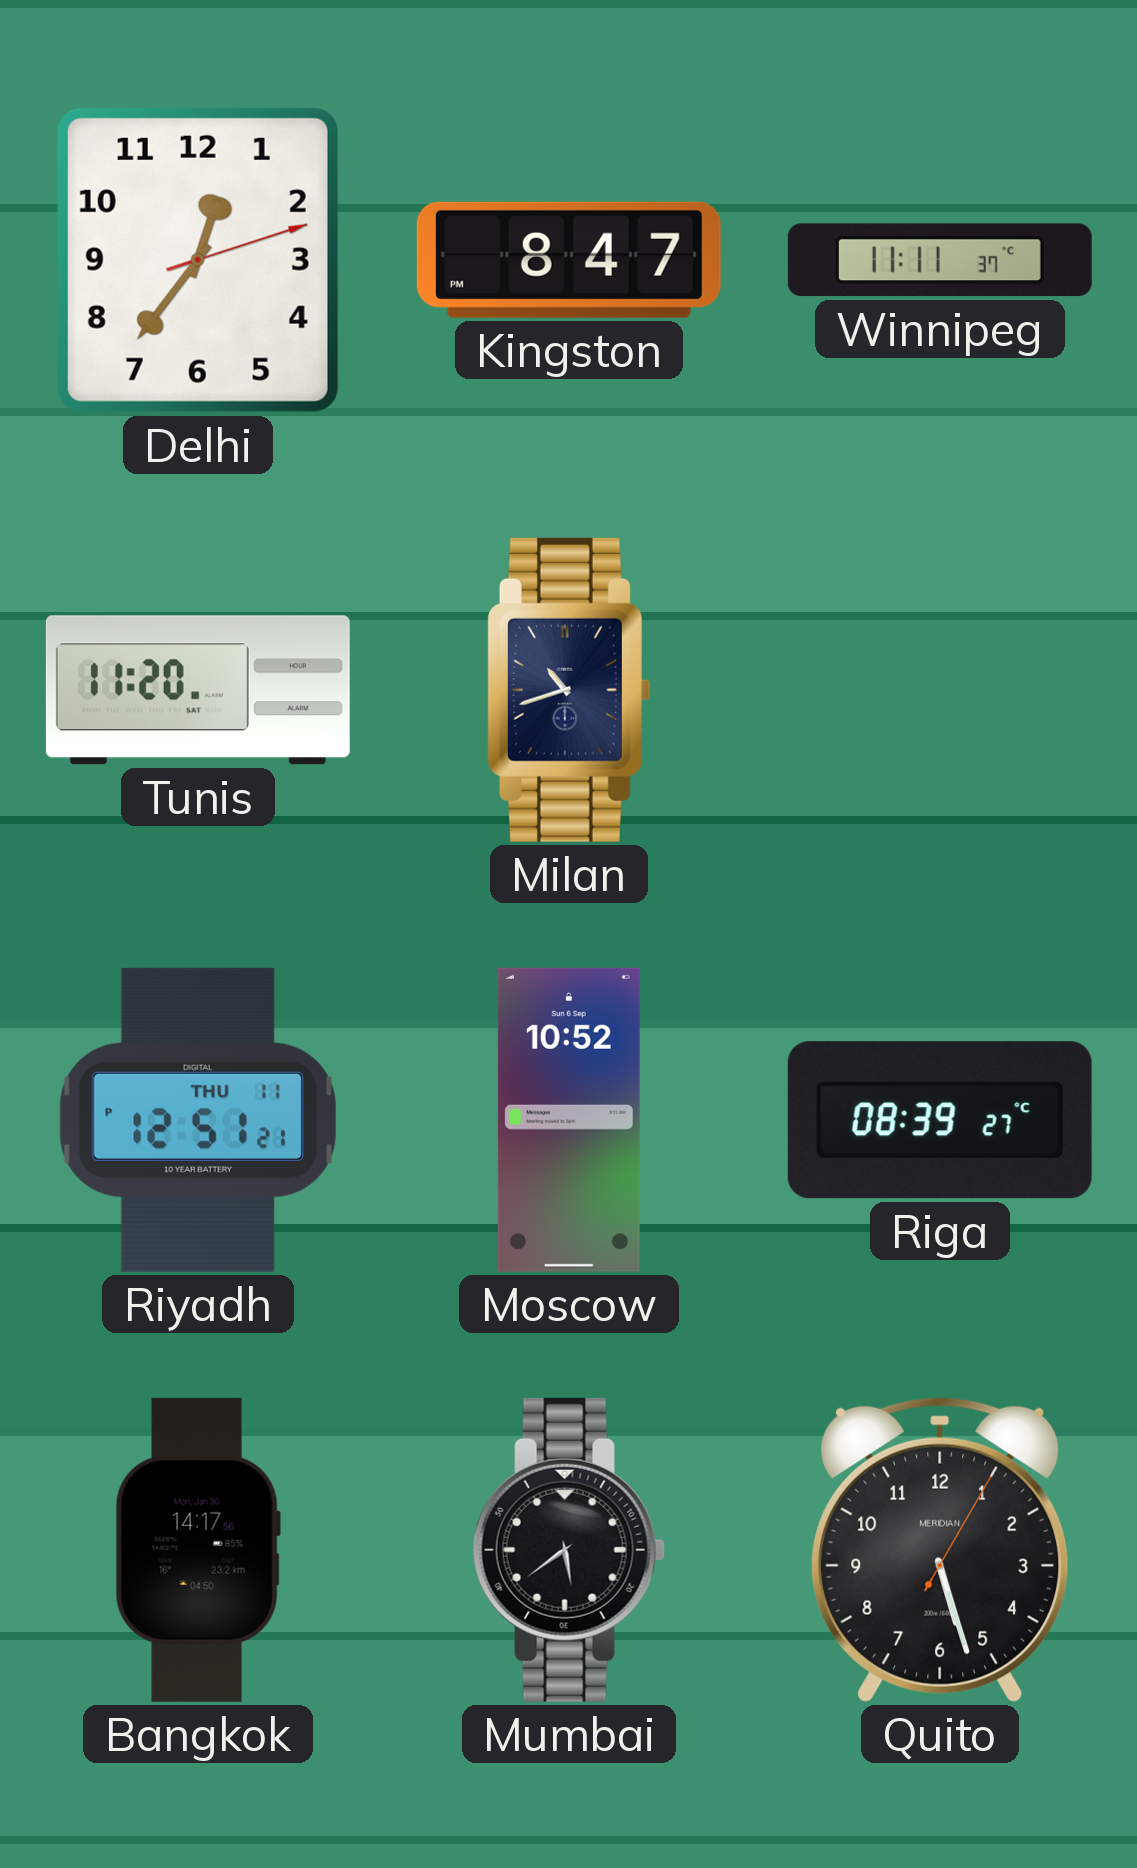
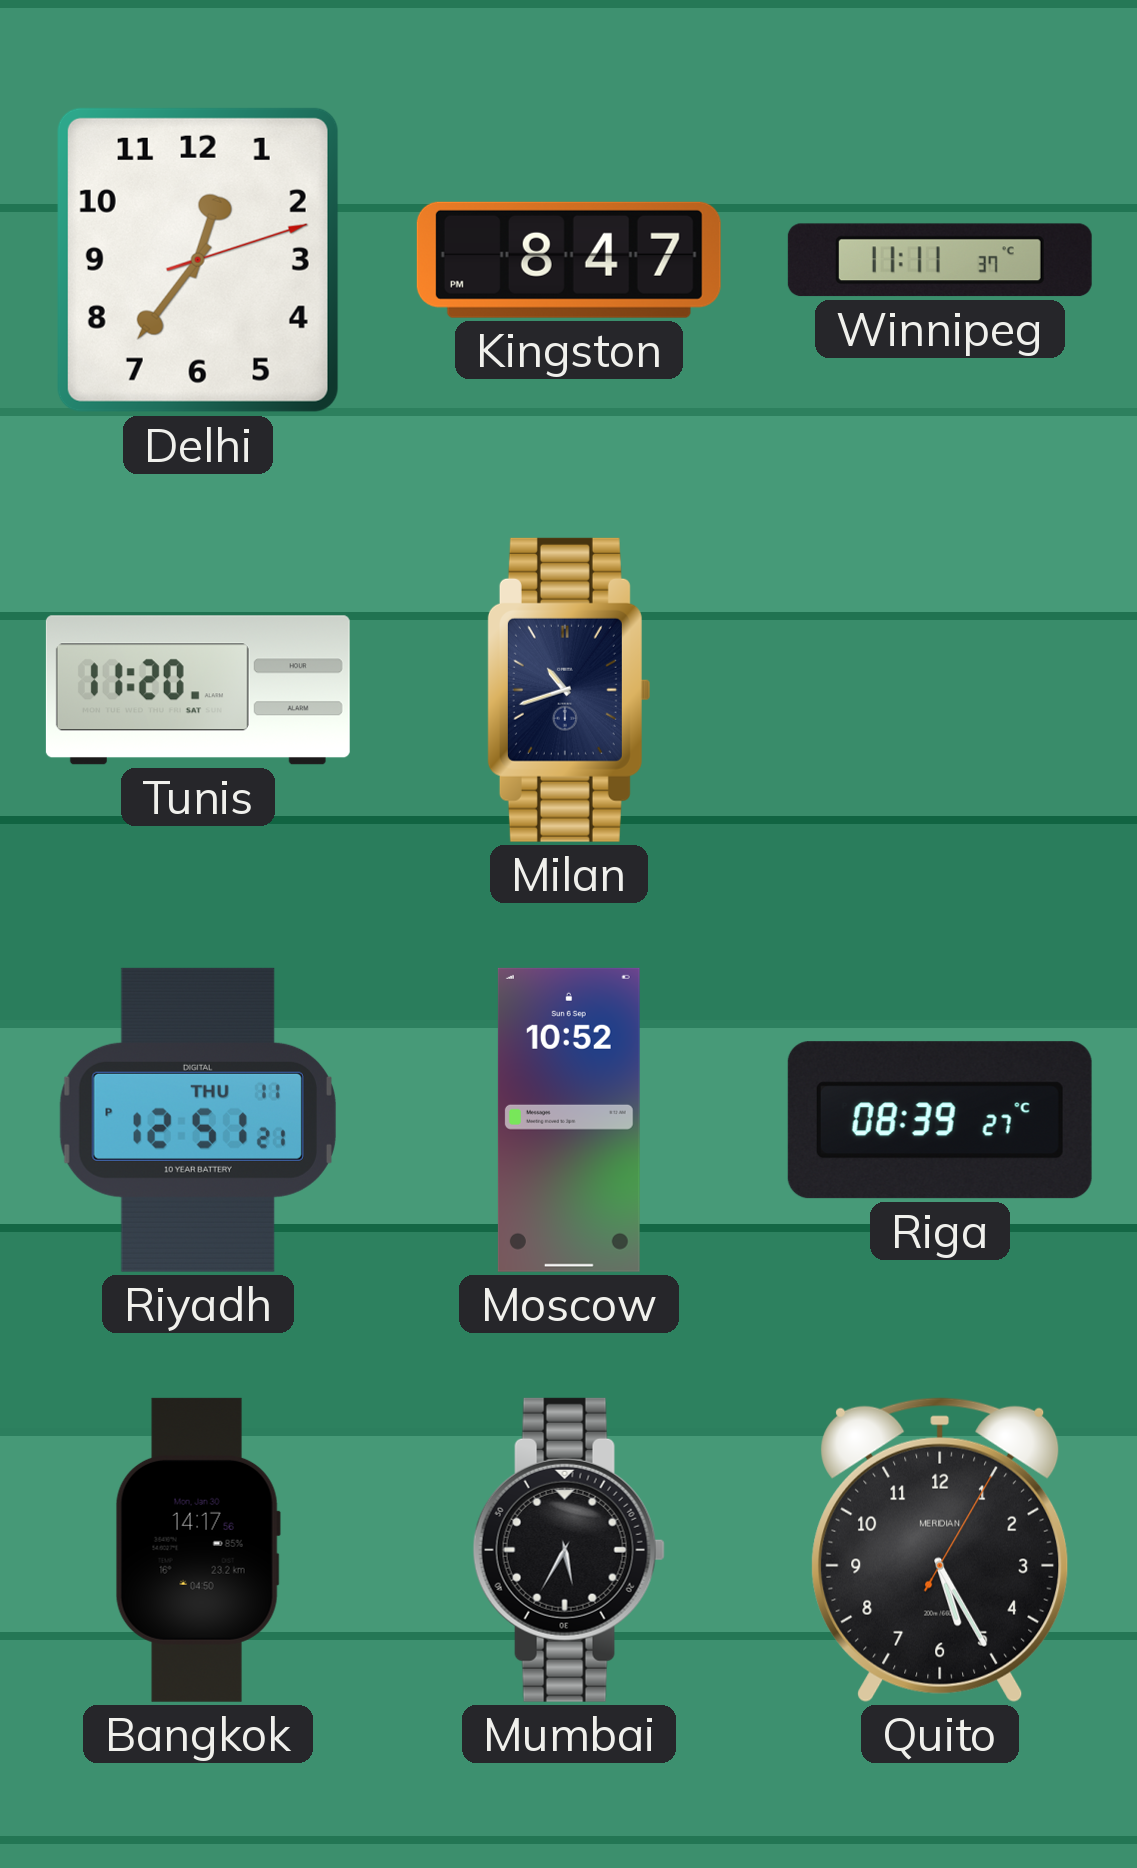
Mumbai: 5:39 -> 5:35
Quito: 5:27 -> 5:25
